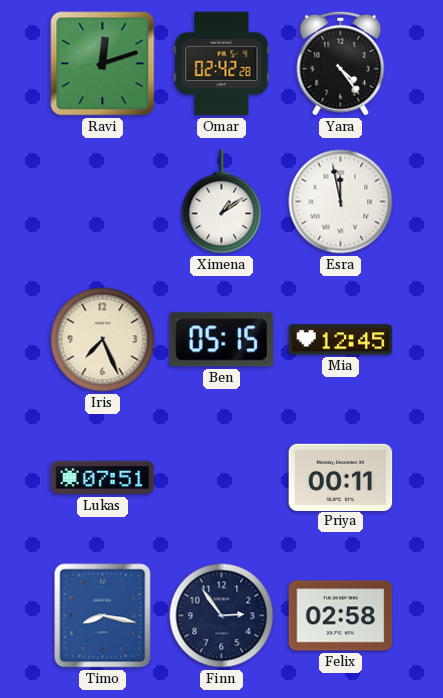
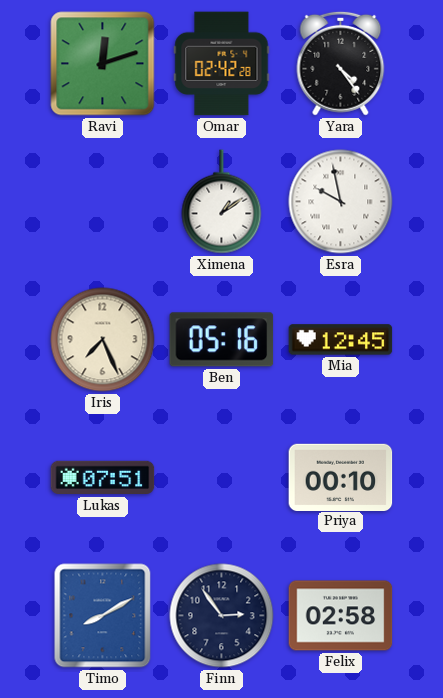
Esra: 11:58 -> 9:58
Ben: 05:15 -> 05:16
Priya: 00:11 -> 00:10
Timo: 8:17 -> 8:10
